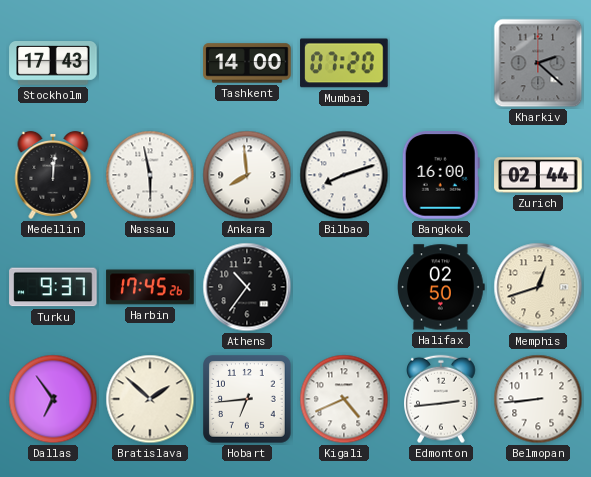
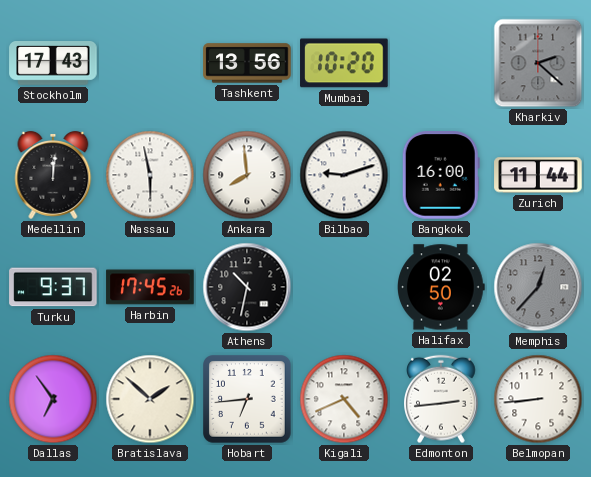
Tashkent: 14:00 -> 13:56
Mumbai: 07:20 -> 10:20
Bilbao: 8:12 -> 9:12
Zurich: 02:44 -> 11:44
Athens: 10:36 -> 10:32
Memphis: 12:42 -> 12:37
Memphis dial: cream -> grey
